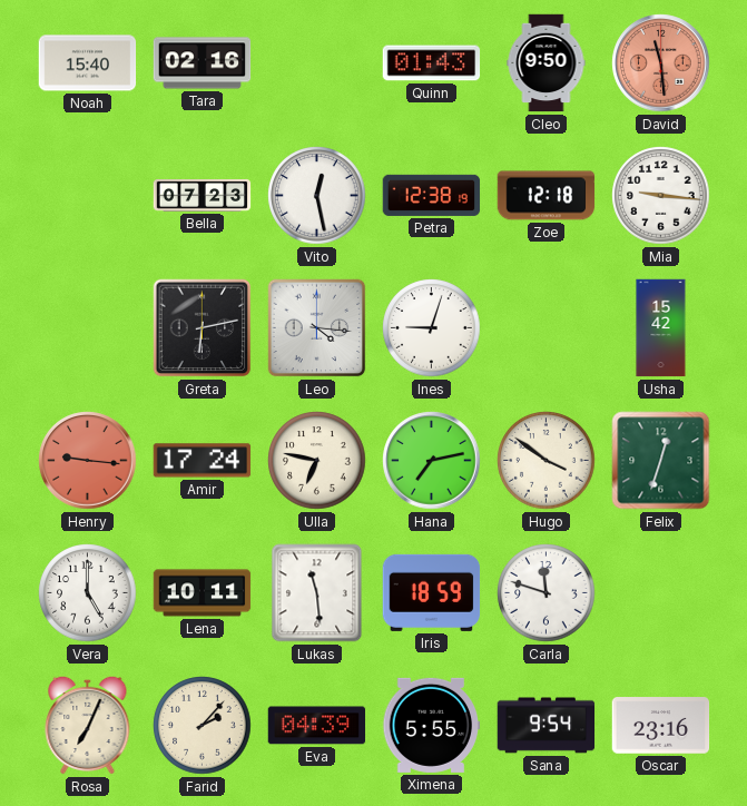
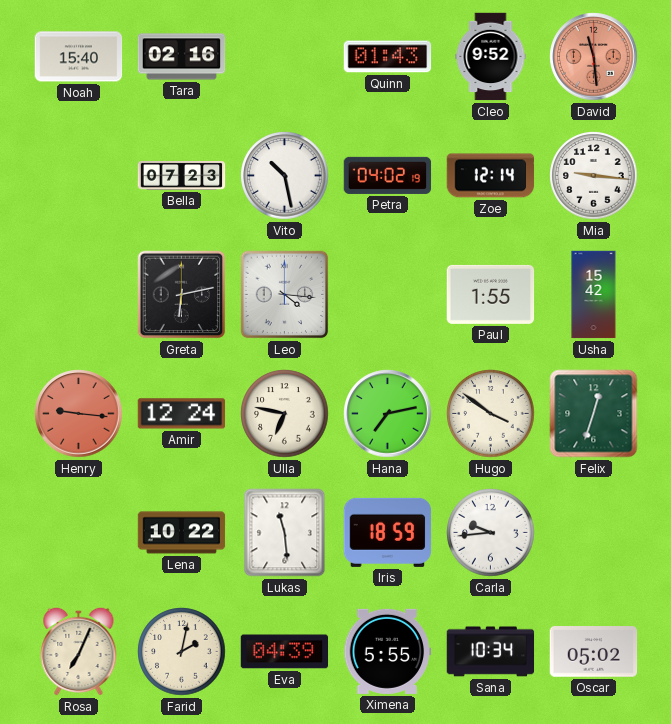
Cleo: 9:50 -> 9:52
Vito: 12:28 -> 10:28
Petra: 12:38 -> 04:02
Zoe: 12:18 -> 12:14
Ines: 9:03 -> none
Paul: none -> 1:55
Amir: 17:24 -> 12:24
Vera: 5:00 -> none
Lena: 10:11 -> 10:22
Carla: 11:48 -> 9:44
Farid: 2:07 -> 2:02
Sana: 9:54 -> 10:34
Oscar: 23:16 -> 05:02
